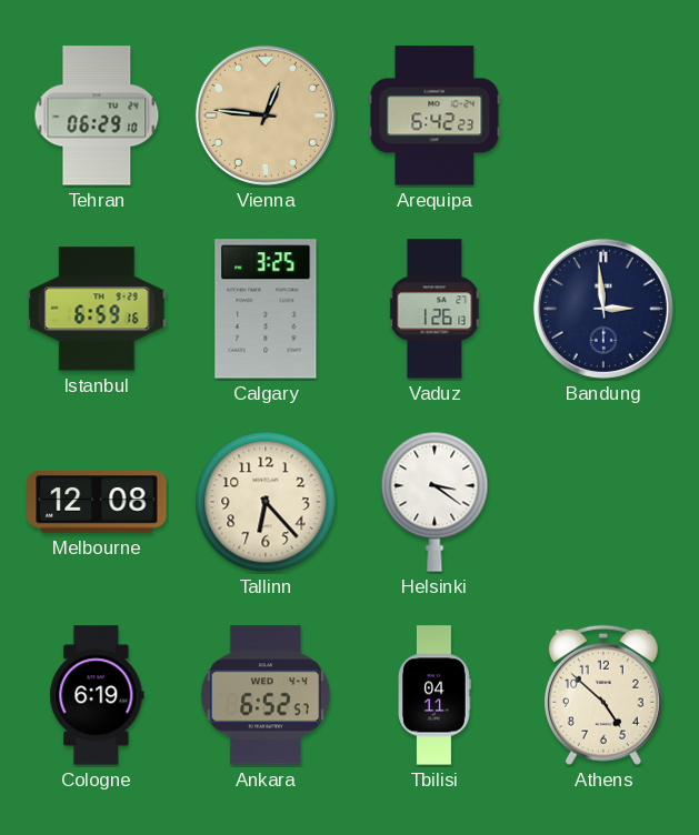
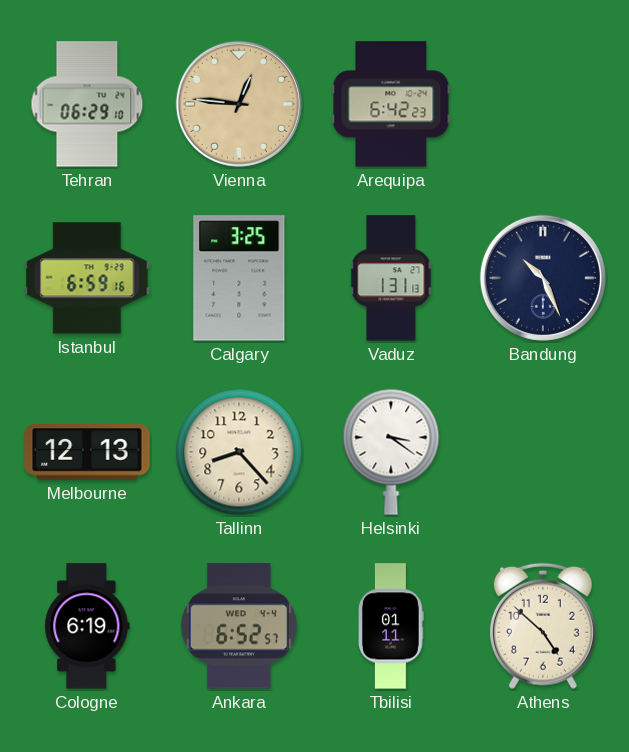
Vaduz: 1:26 -> 1:31
Bandung: 2:59 -> 10:26
Melbourne: 12:08 -> 12:13
Tallinn: 6:23 -> 8:23
Tbilisi: 04:11 -> 01:11
